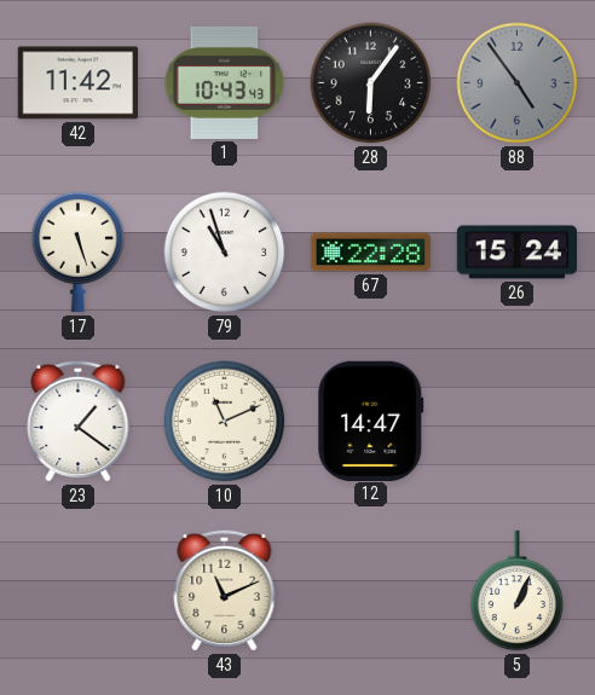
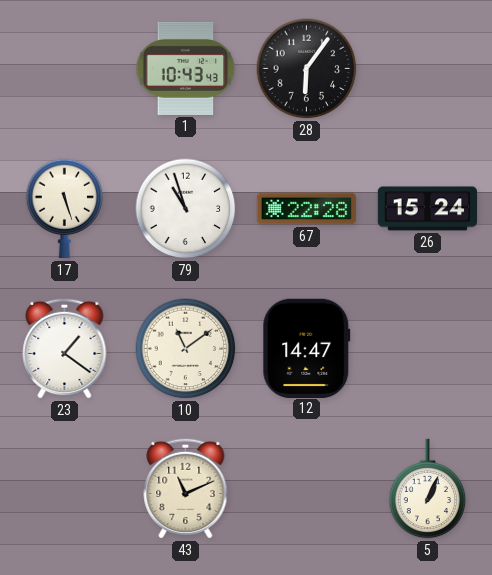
42: 11:42 -> none
88: 4:54 -> none
10: 11:11 -> 11:09
